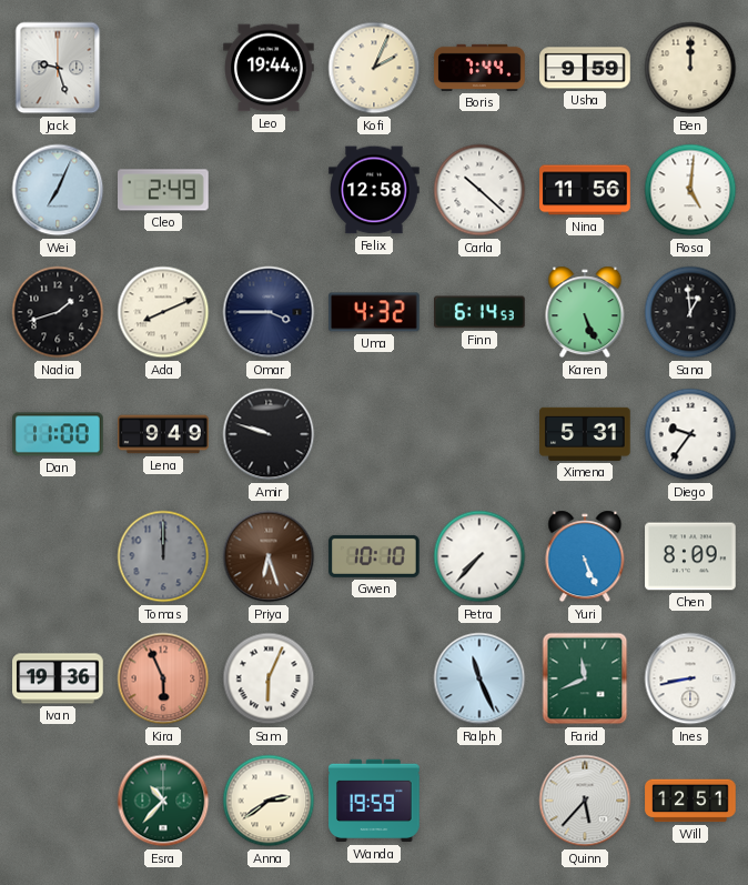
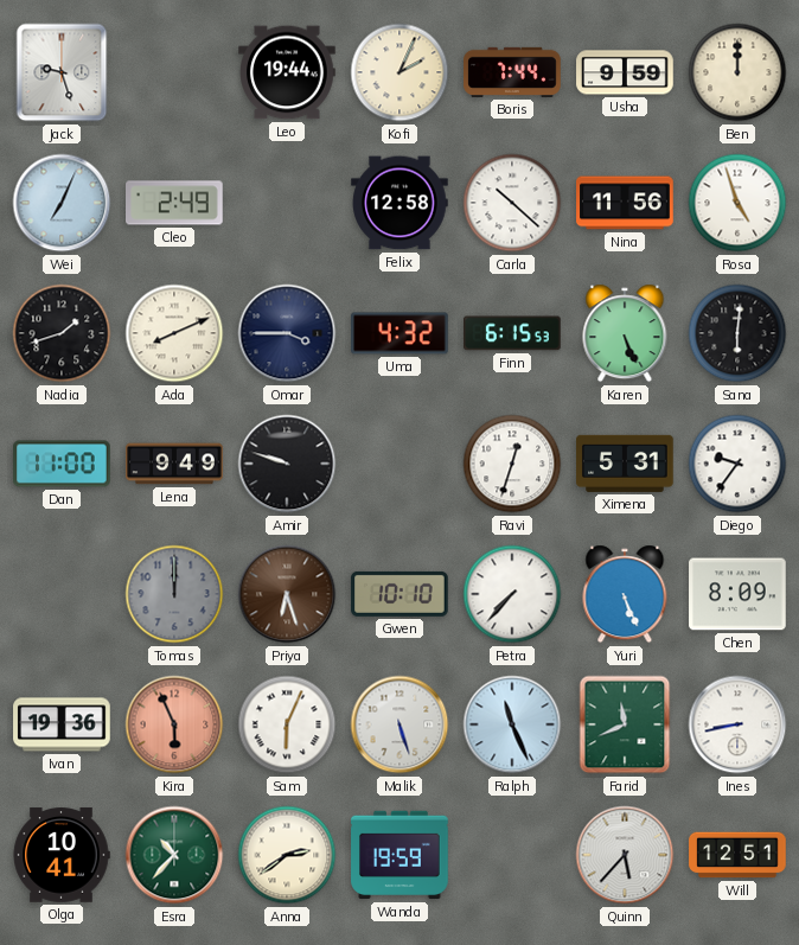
Rosa: 5:01 -> 4:57
Finn: 6:14 -> 6:15
Sana: 12:59 -> 6:01
Ravi: none -> 12:33
Malik: none -> 5:27
Olga: none -> 10:41
